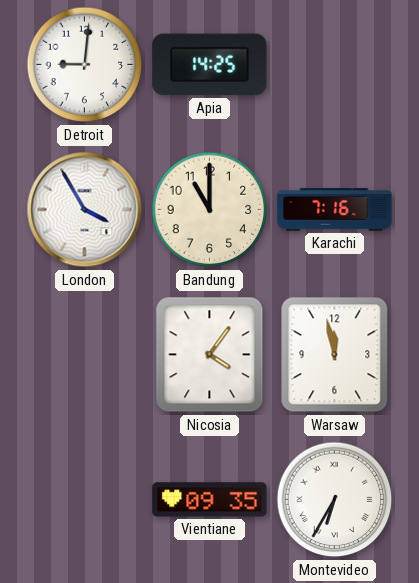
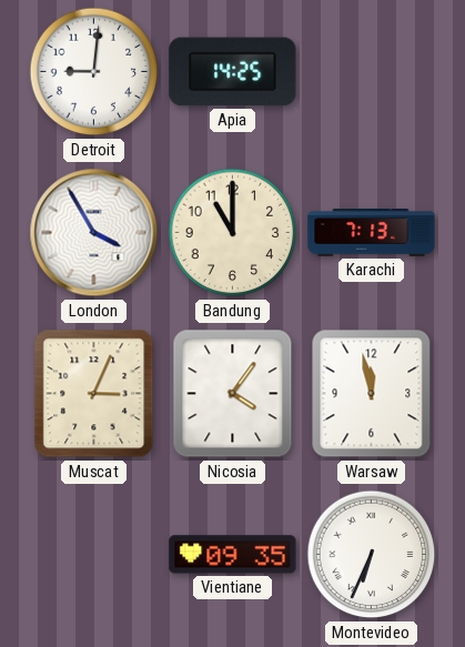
Karachi: 7:16 -> 7:13
Muscat: none -> 3:04
Montevideo: 6:35 -> 6:34
